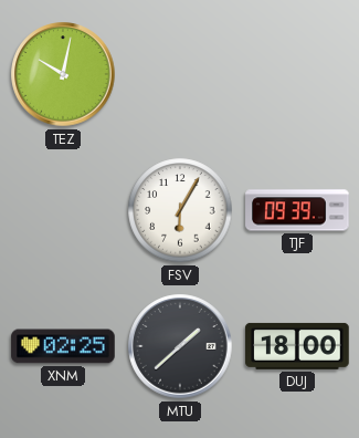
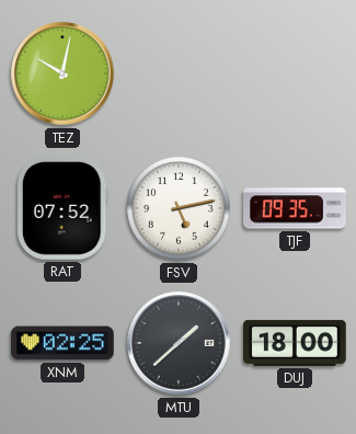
RAT: none -> 07:52
FSV: 6:05 -> 5:13
TJF: 09:39 -> 09:35
